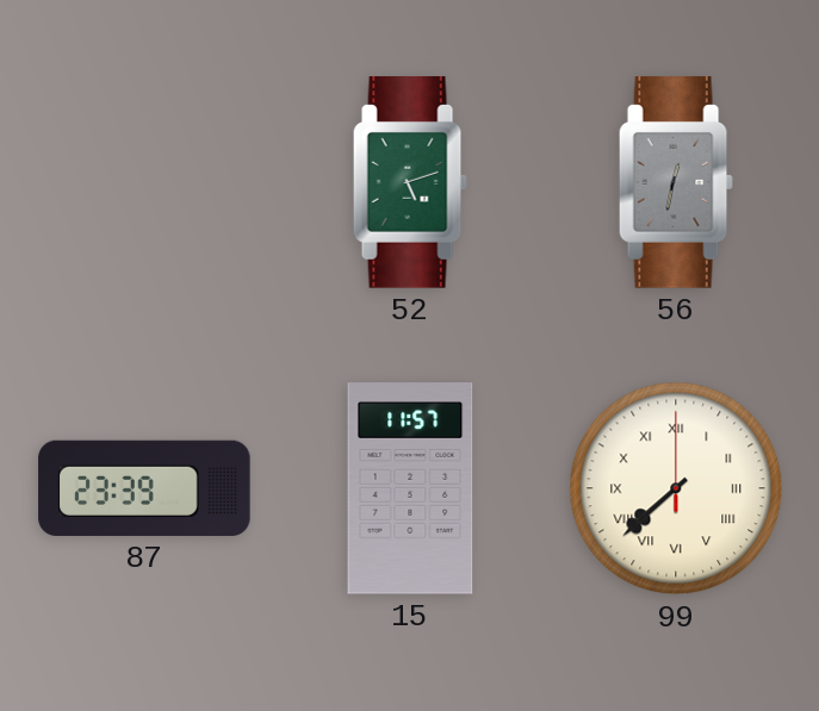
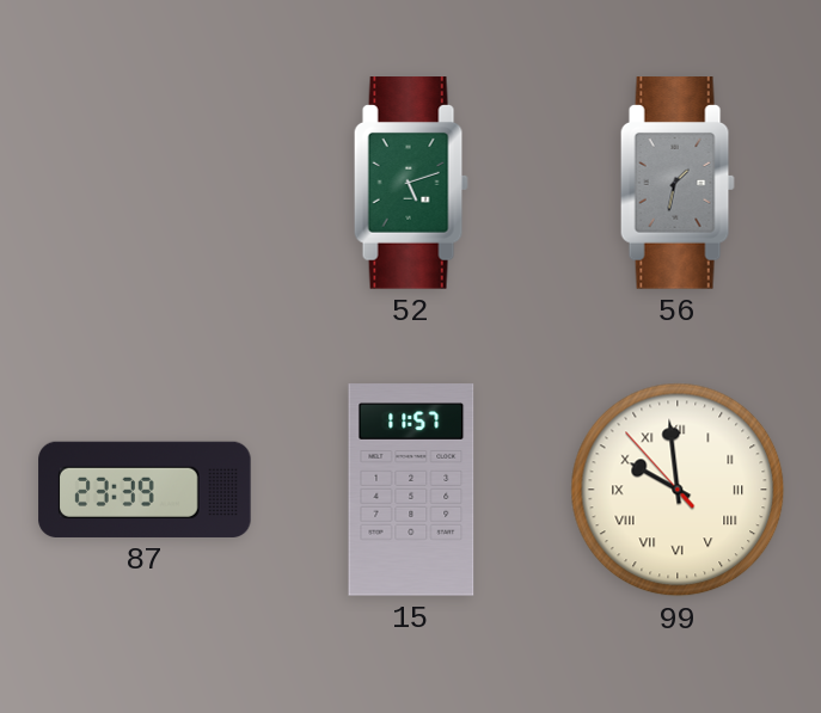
56: 12:32 -> 1:32
99: 7:38 -> 9:58
